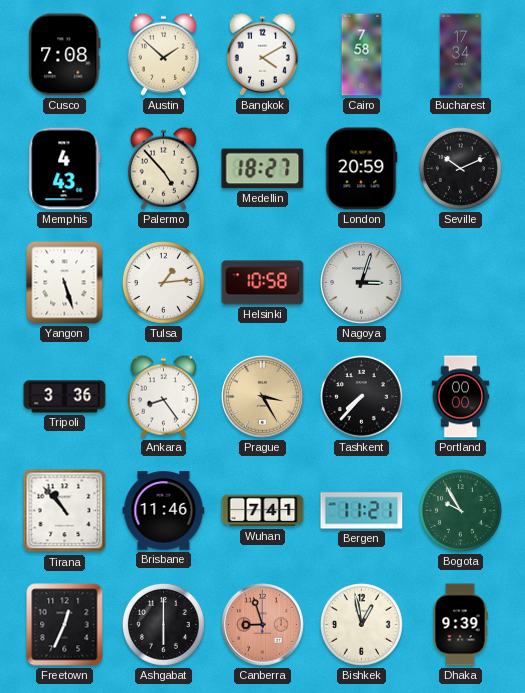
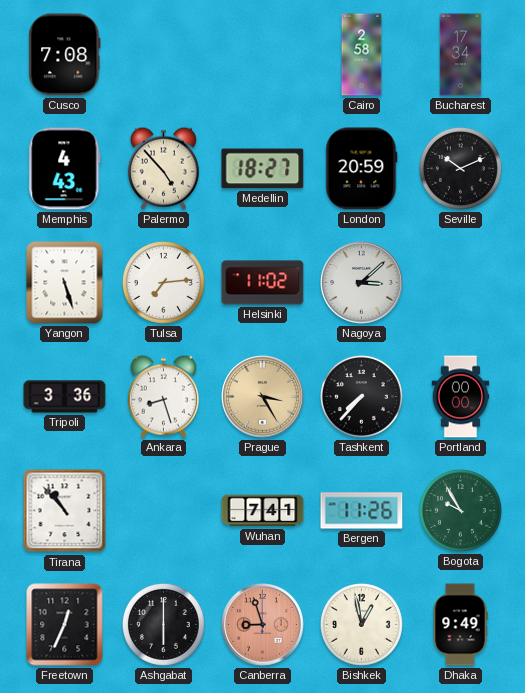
Austin: 1:52 -> none
Bangkok: 4:10 -> none
Cairo: 7:58 -> 2:58
Tulsa: 1:14 -> 7:14
Helsinki: 10:58 -> 11:02
Nagoya: 3:03 -> 3:08
Ankara: 8:24 -> 8:27
Brisbane: 11:46 -> none
Bergen: 11:21 -> 11:26
Dhaka: 9:39 -> 9:49
